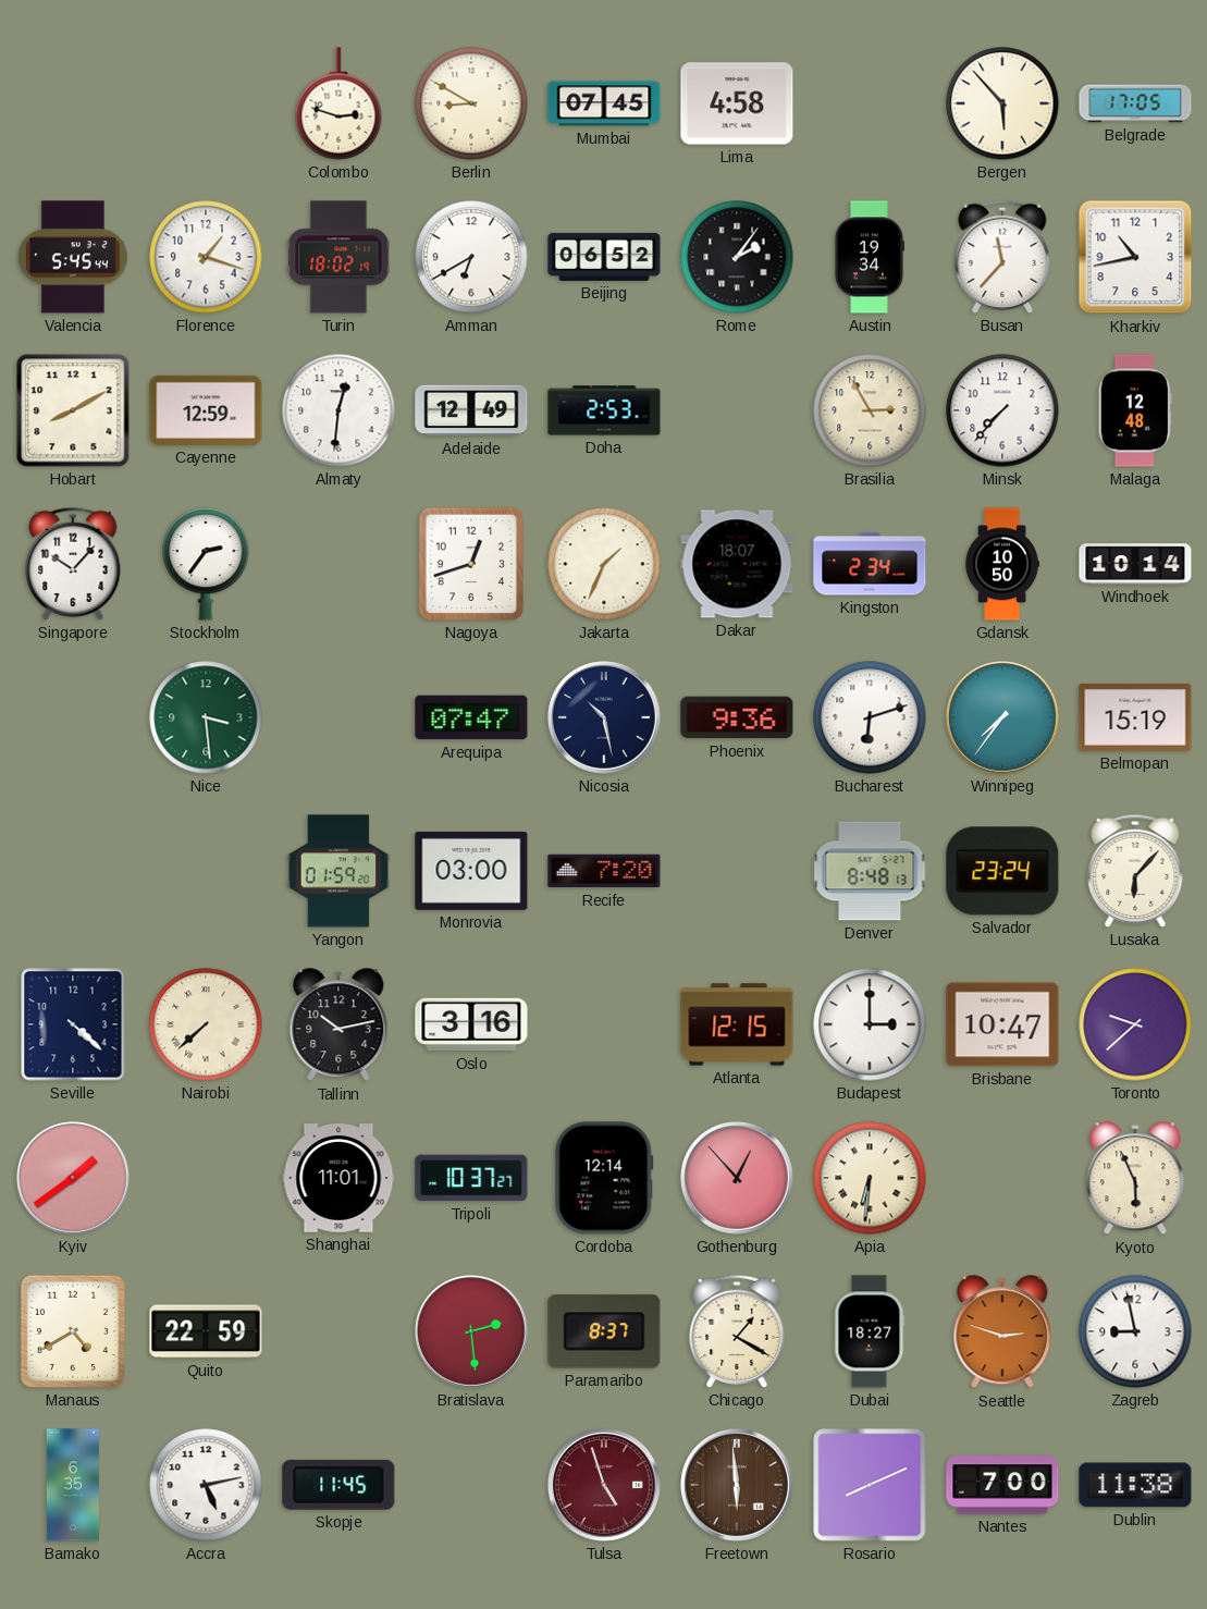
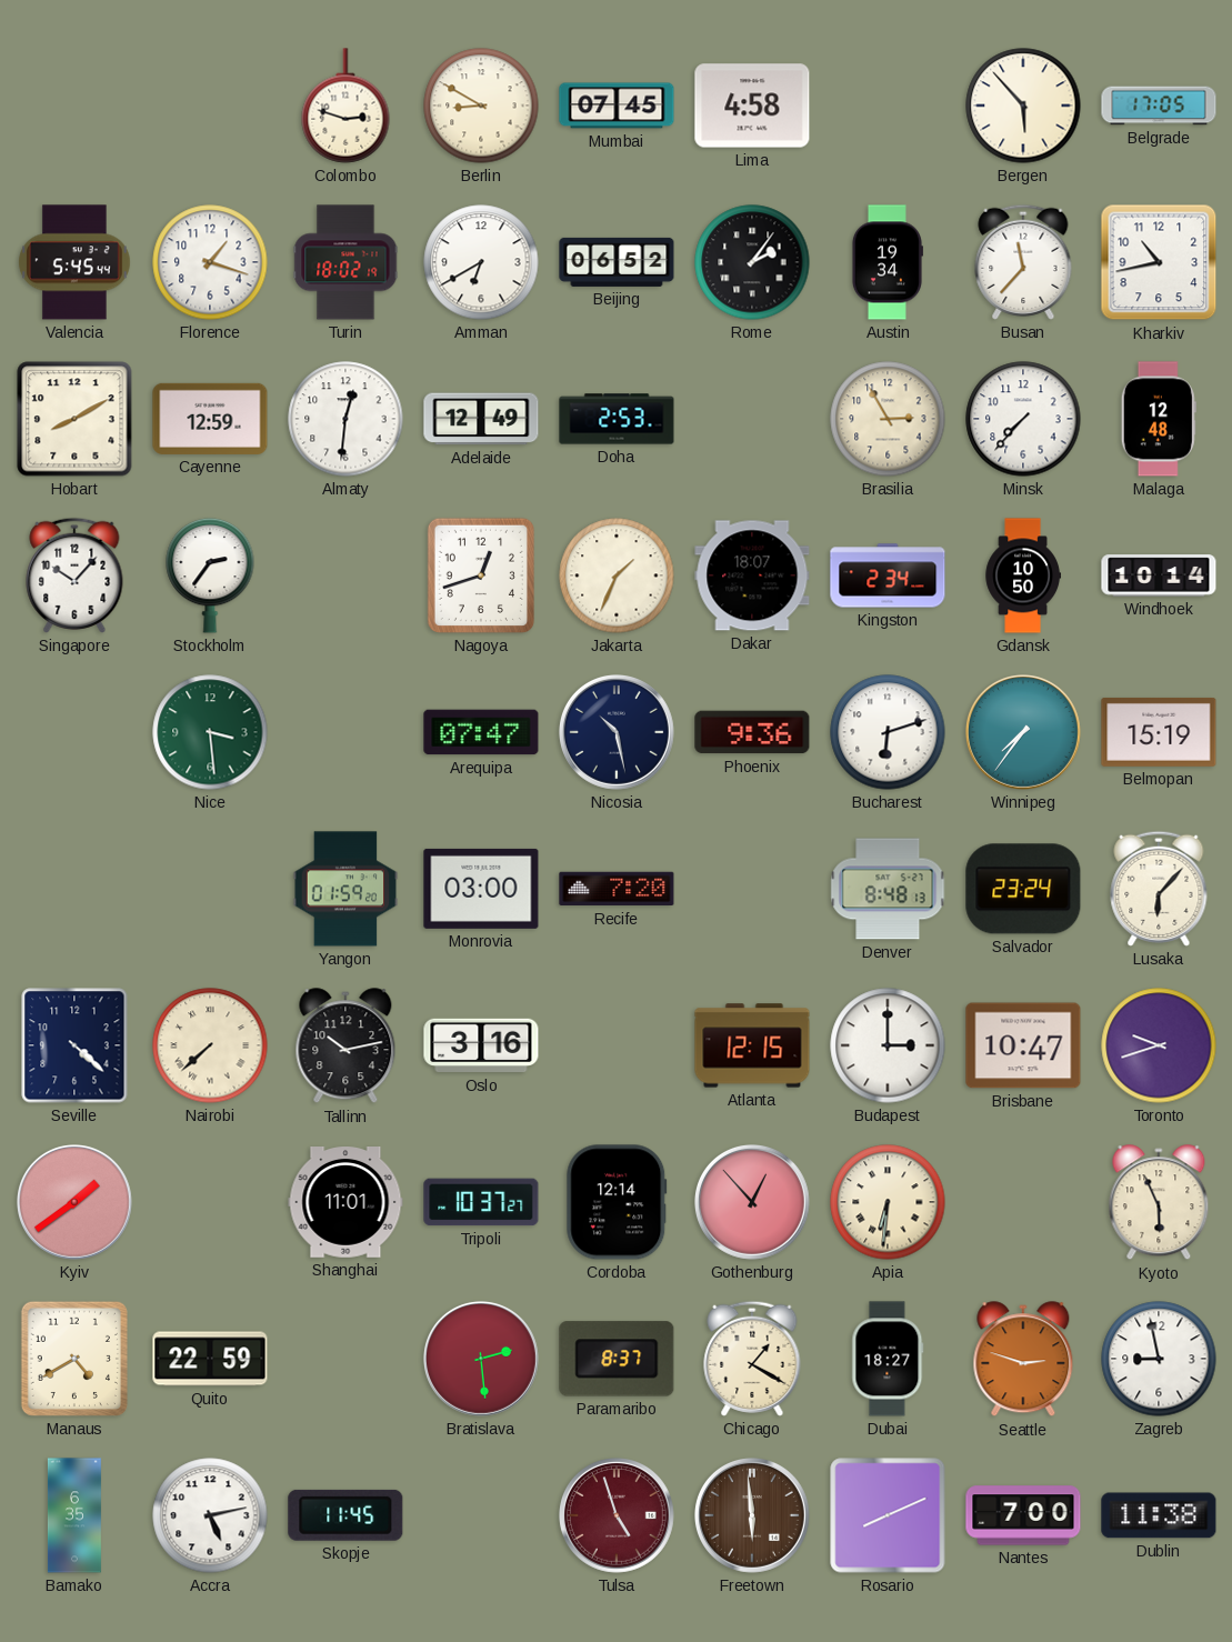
Toronto: 9:38 -> 9:42
